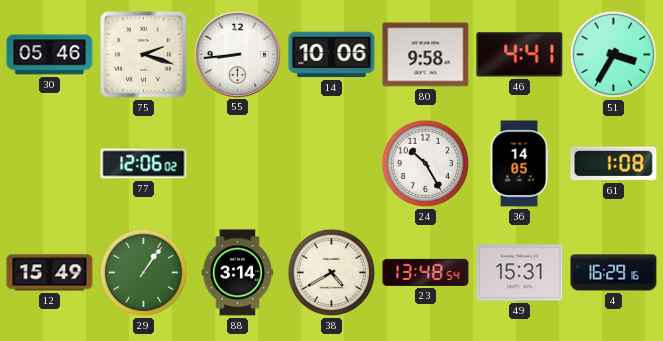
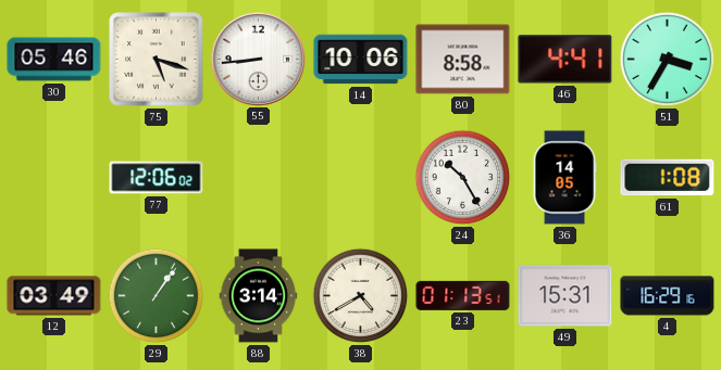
75: 2:18 -> 5:18
80: 9:58 -> 8:58
12: 15:49 -> 03:49
23: 13:48 -> 01:13
